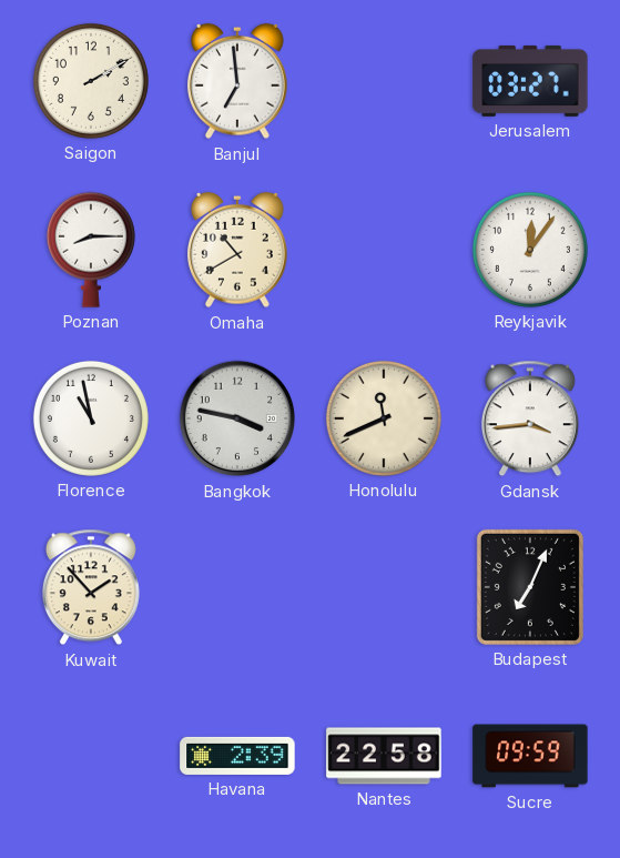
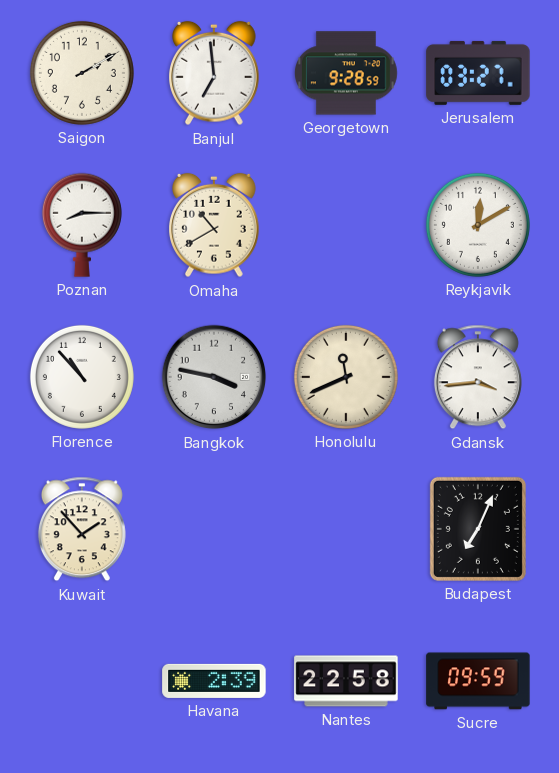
Georgetown: none -> 9:28
Reykjavik: 12:06 -> 12:10
Florence: 10:58 -> 10:53
